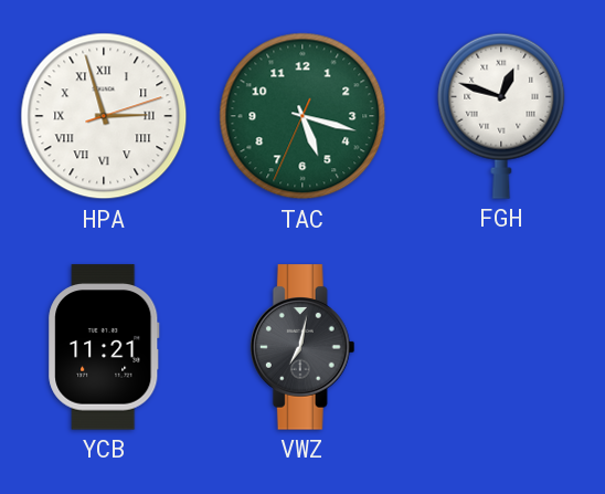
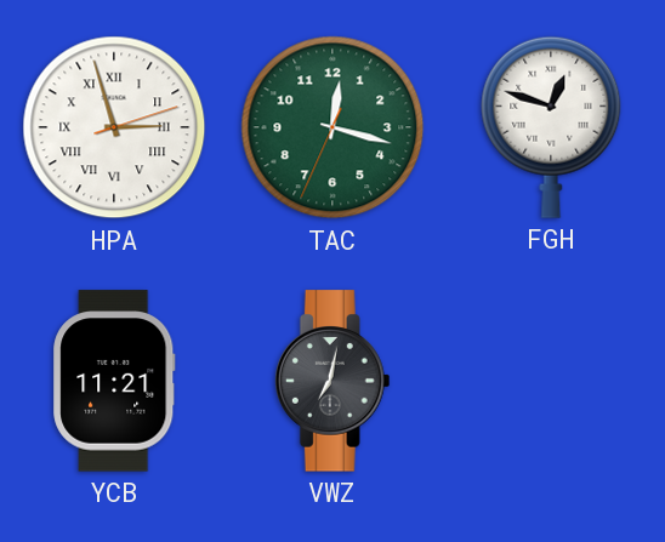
TAC: 5:17 -> 12:17
